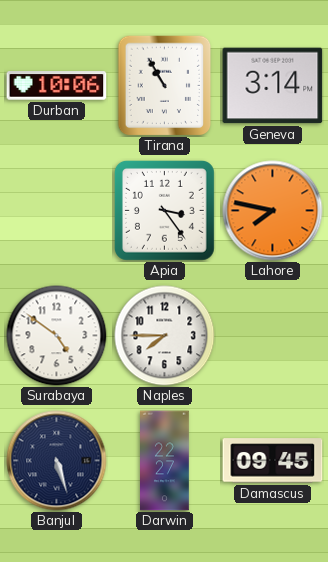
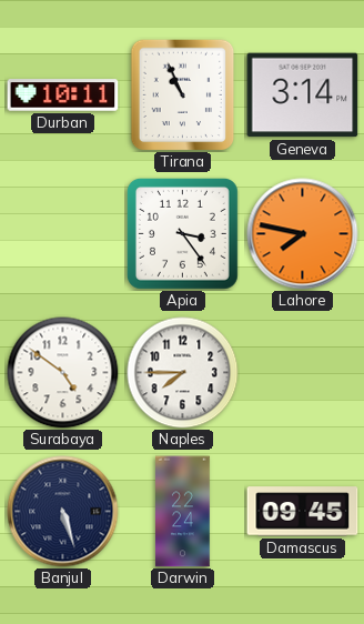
Durban: 10:06 -> 10:11
Tirana: 10:55 -> 10:56
Darwin: 22:27 -> 22:24
